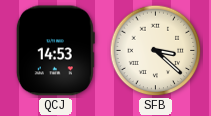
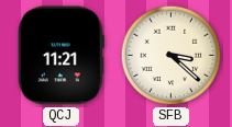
QCJ: 14:53 -> 11:21
